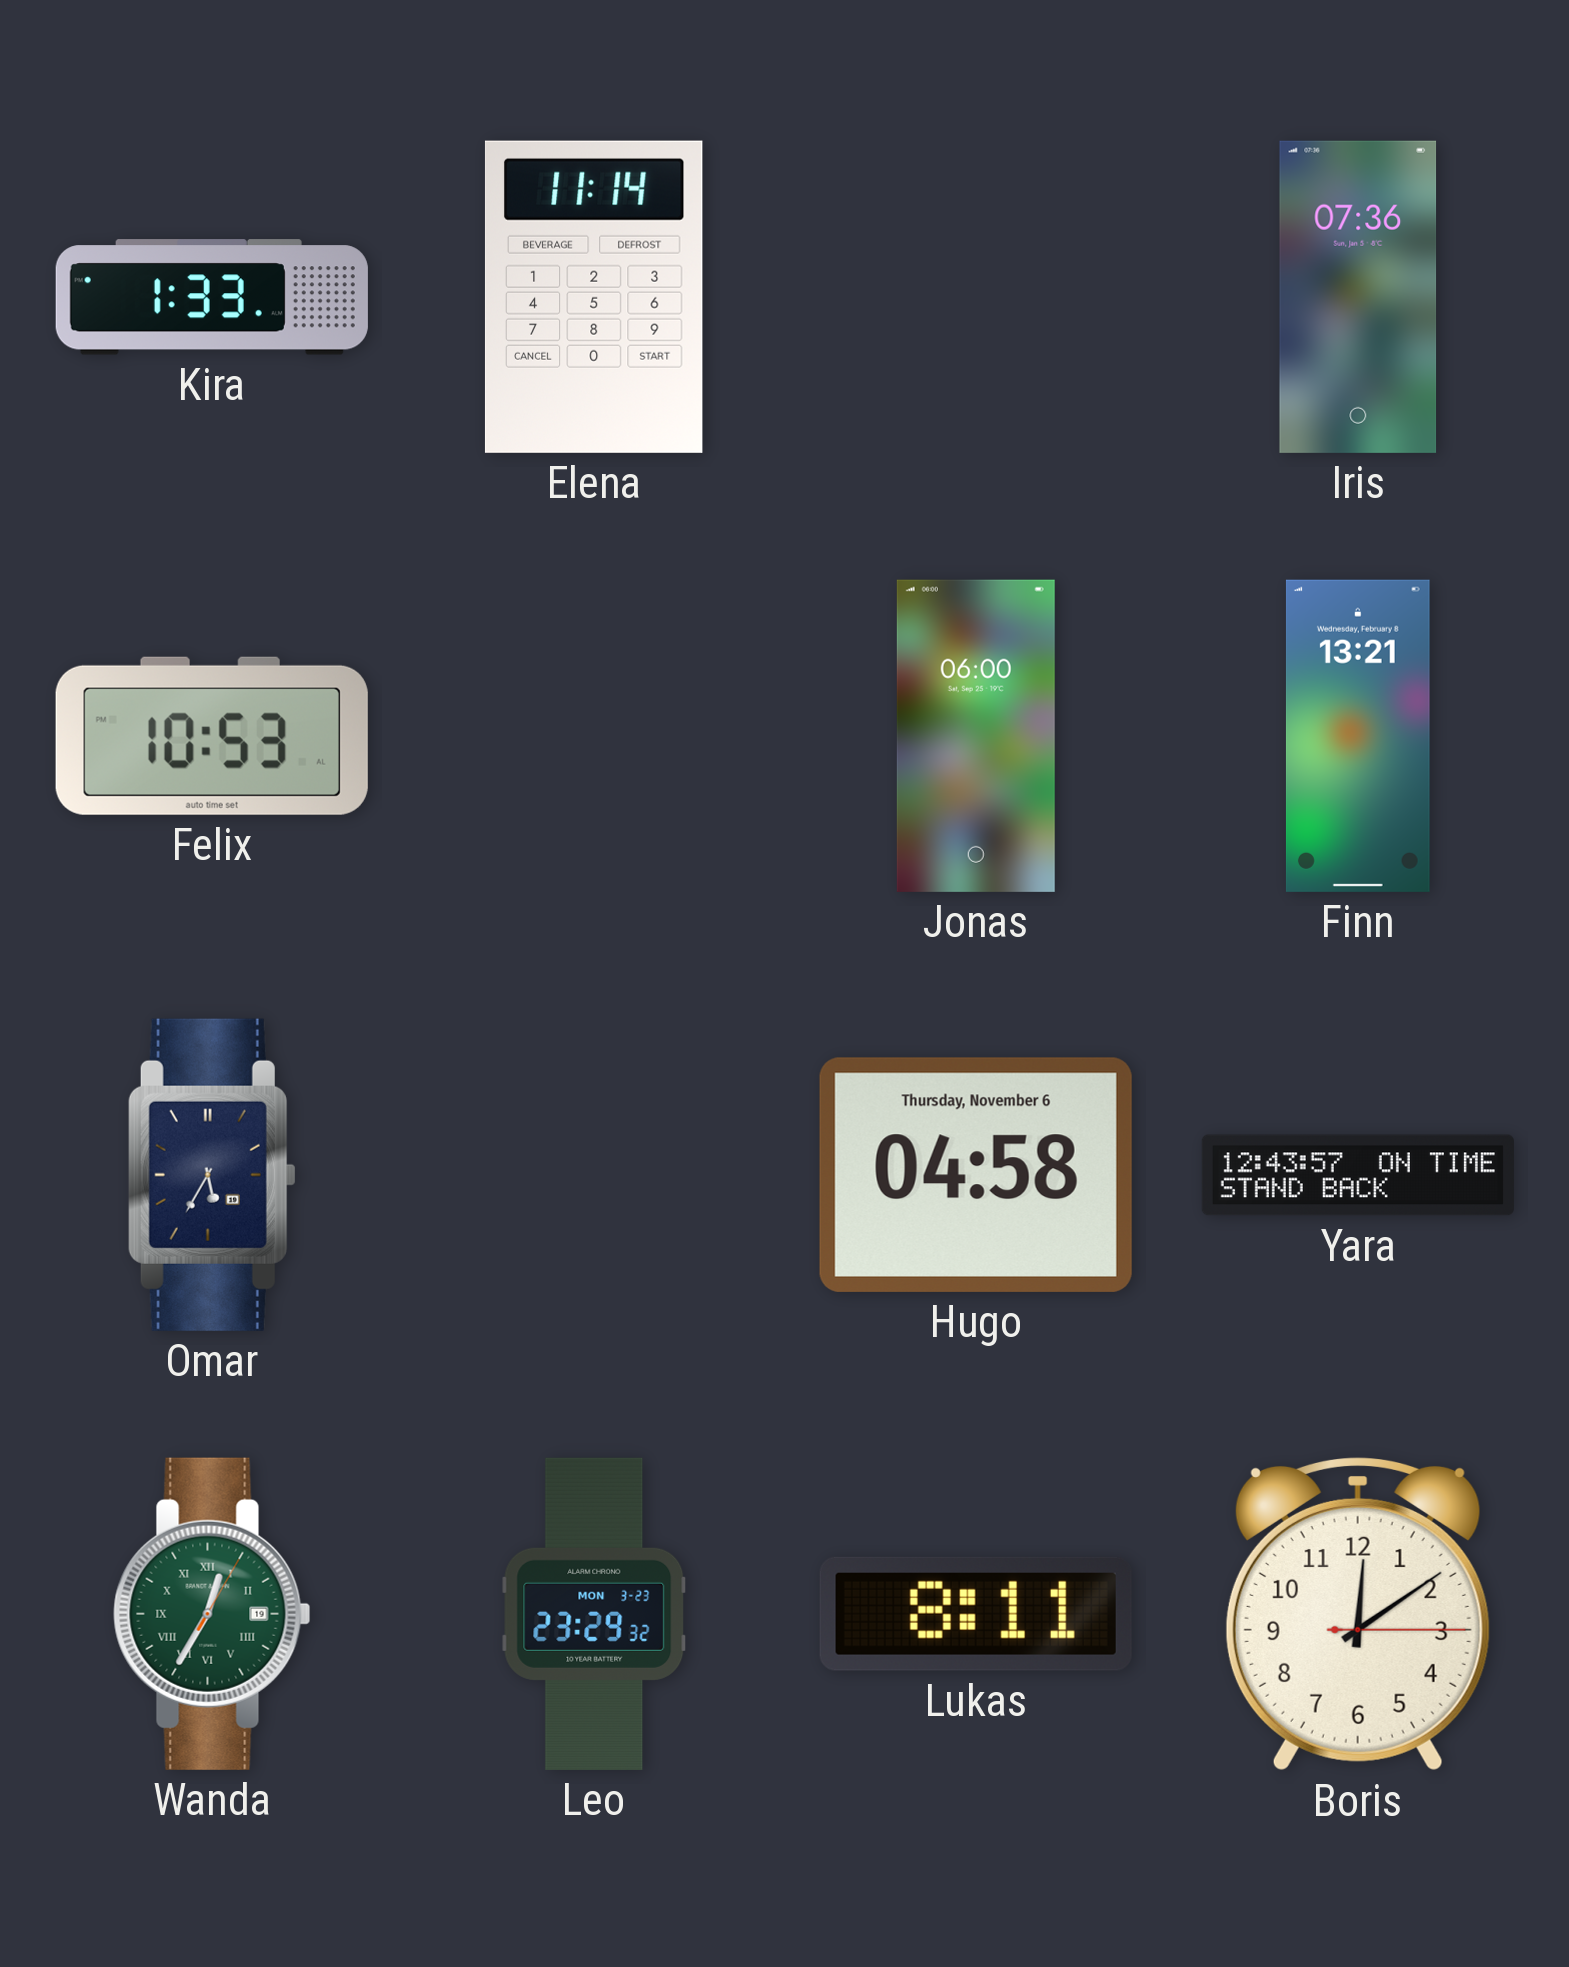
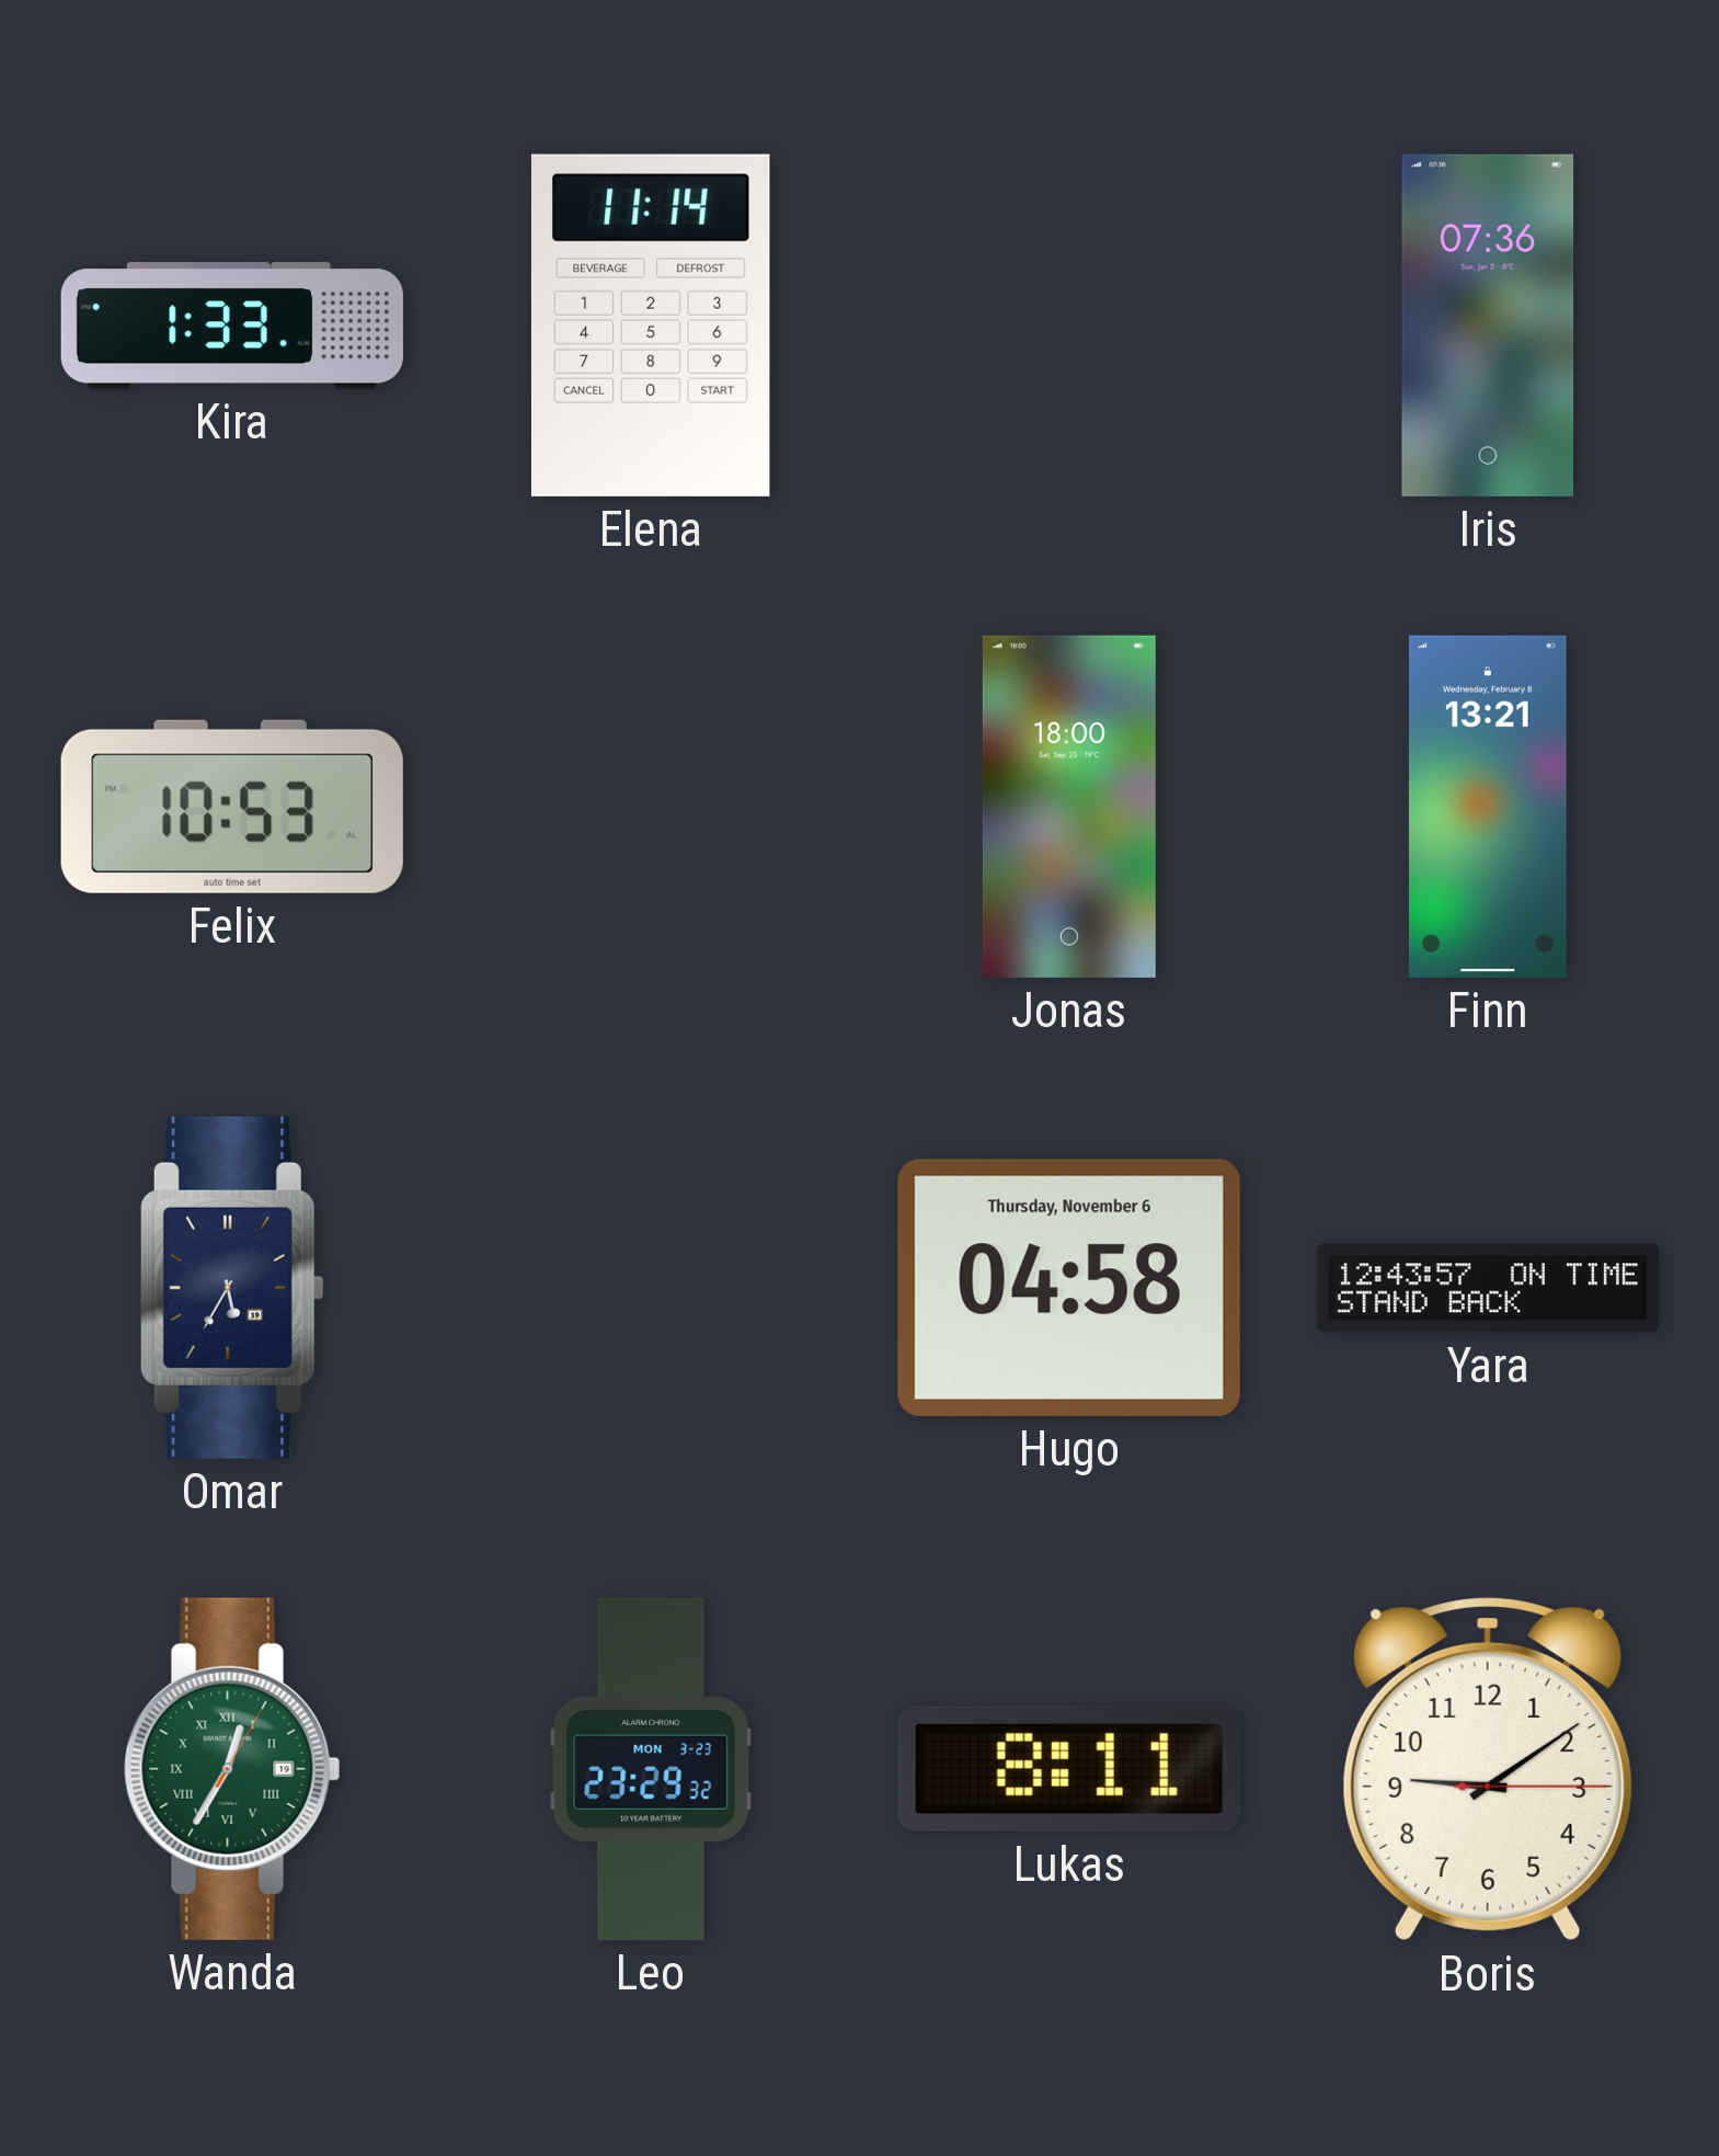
Jonas: 06:00 -> 18:00
Boris: 12:09 -> 9:09
